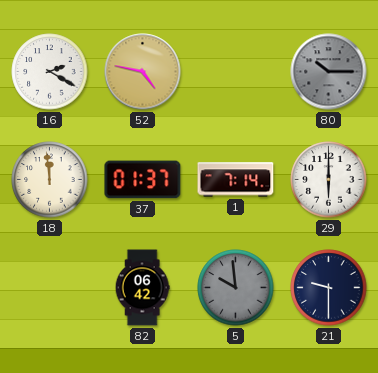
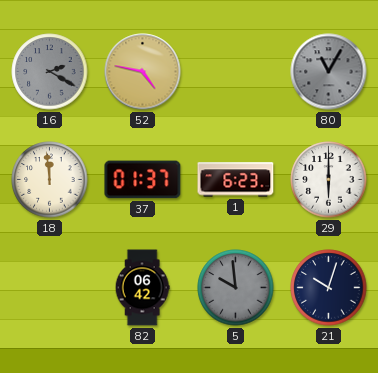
16 dial: white -> grey
80: 10:15 -> 11:05
1: 7:14 -> 6:23
21: 9:30 -> 10:03
